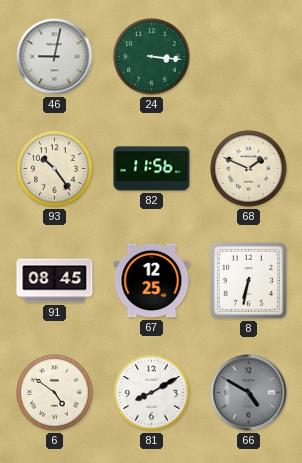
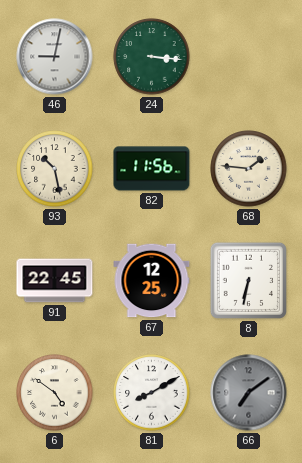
93: 10:24 -> 10:28
68: 1:49 -> 1:46
91: 08:45 -> 22:45
66: 4:50 -> 7:09
